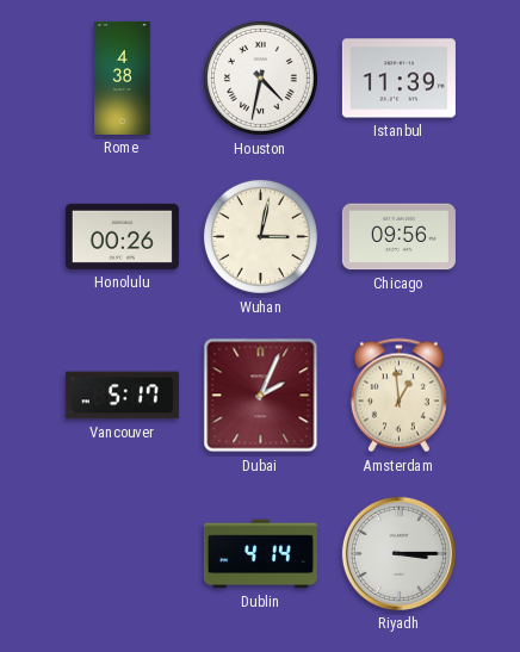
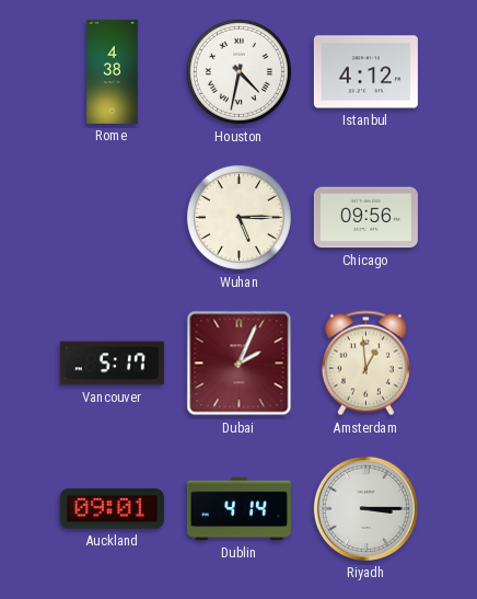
Istanbul: 11:39 -> 4:12
Honolulu: 00:26 -> none
Wuhan: 3:02 -> 5:15
Auckland: none -> 09:01
